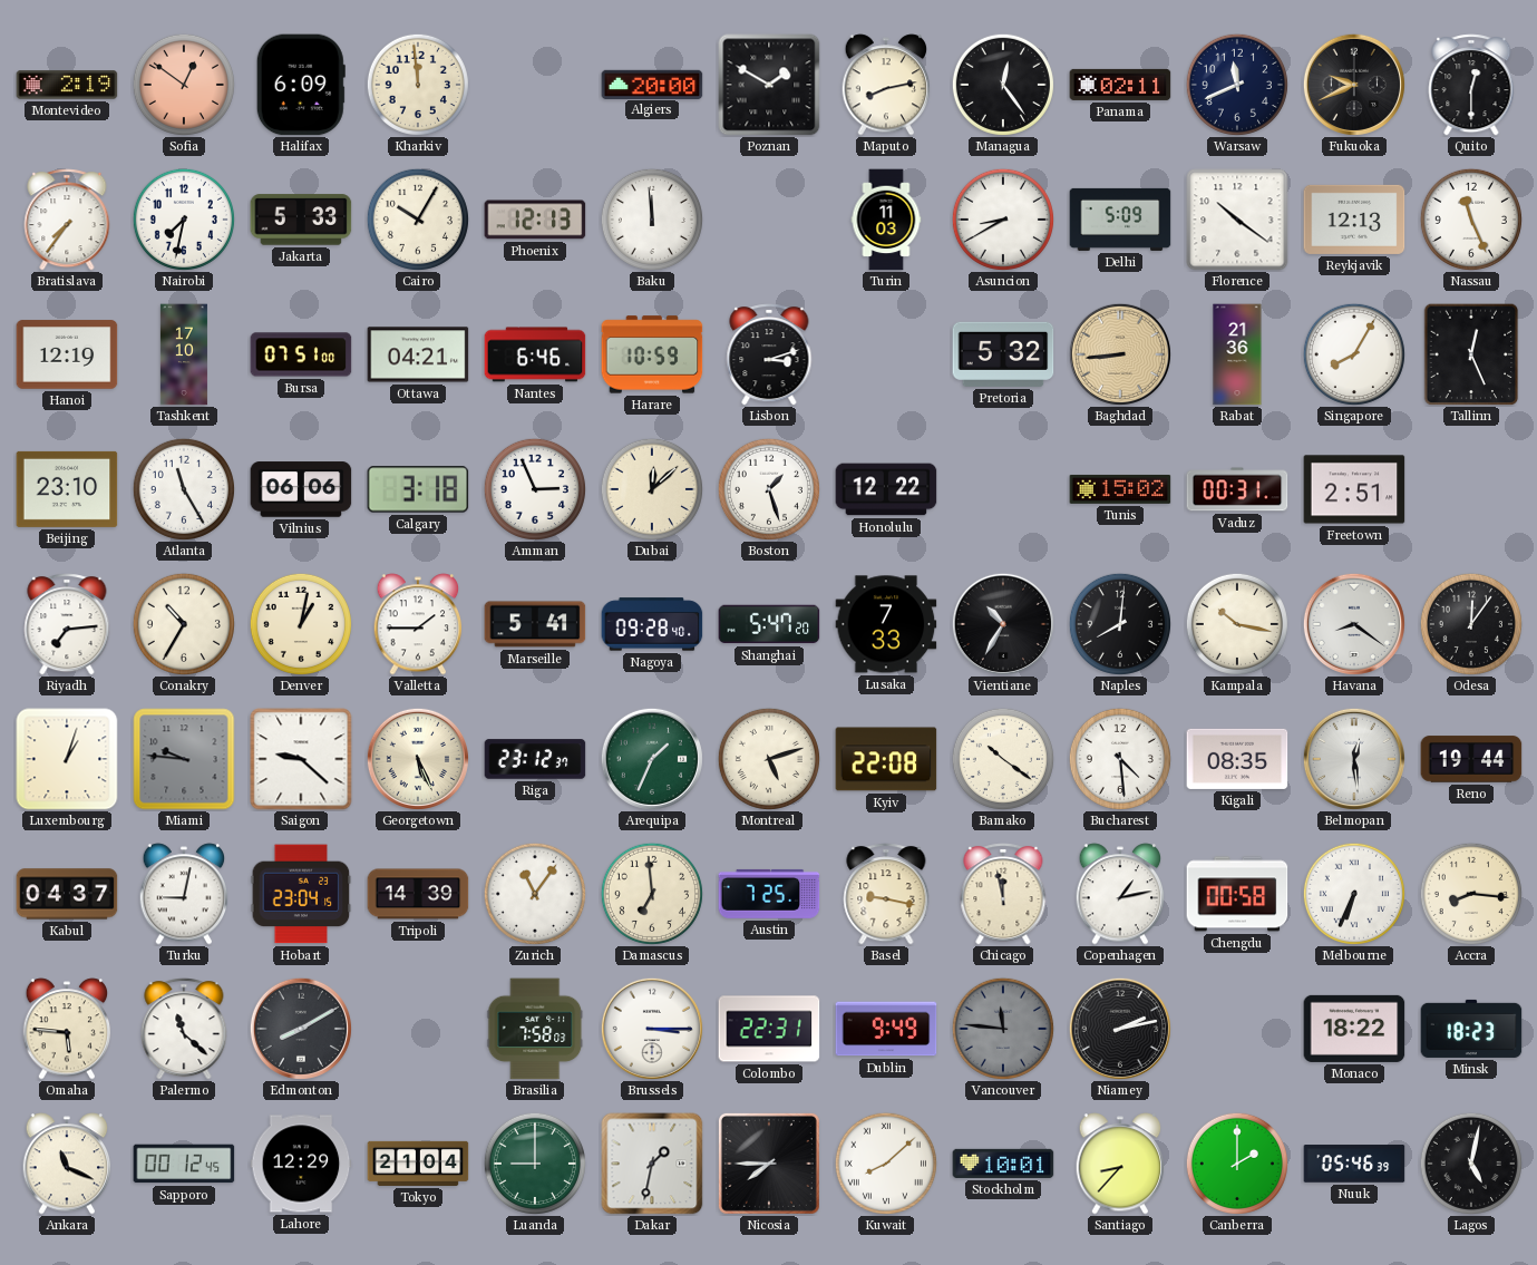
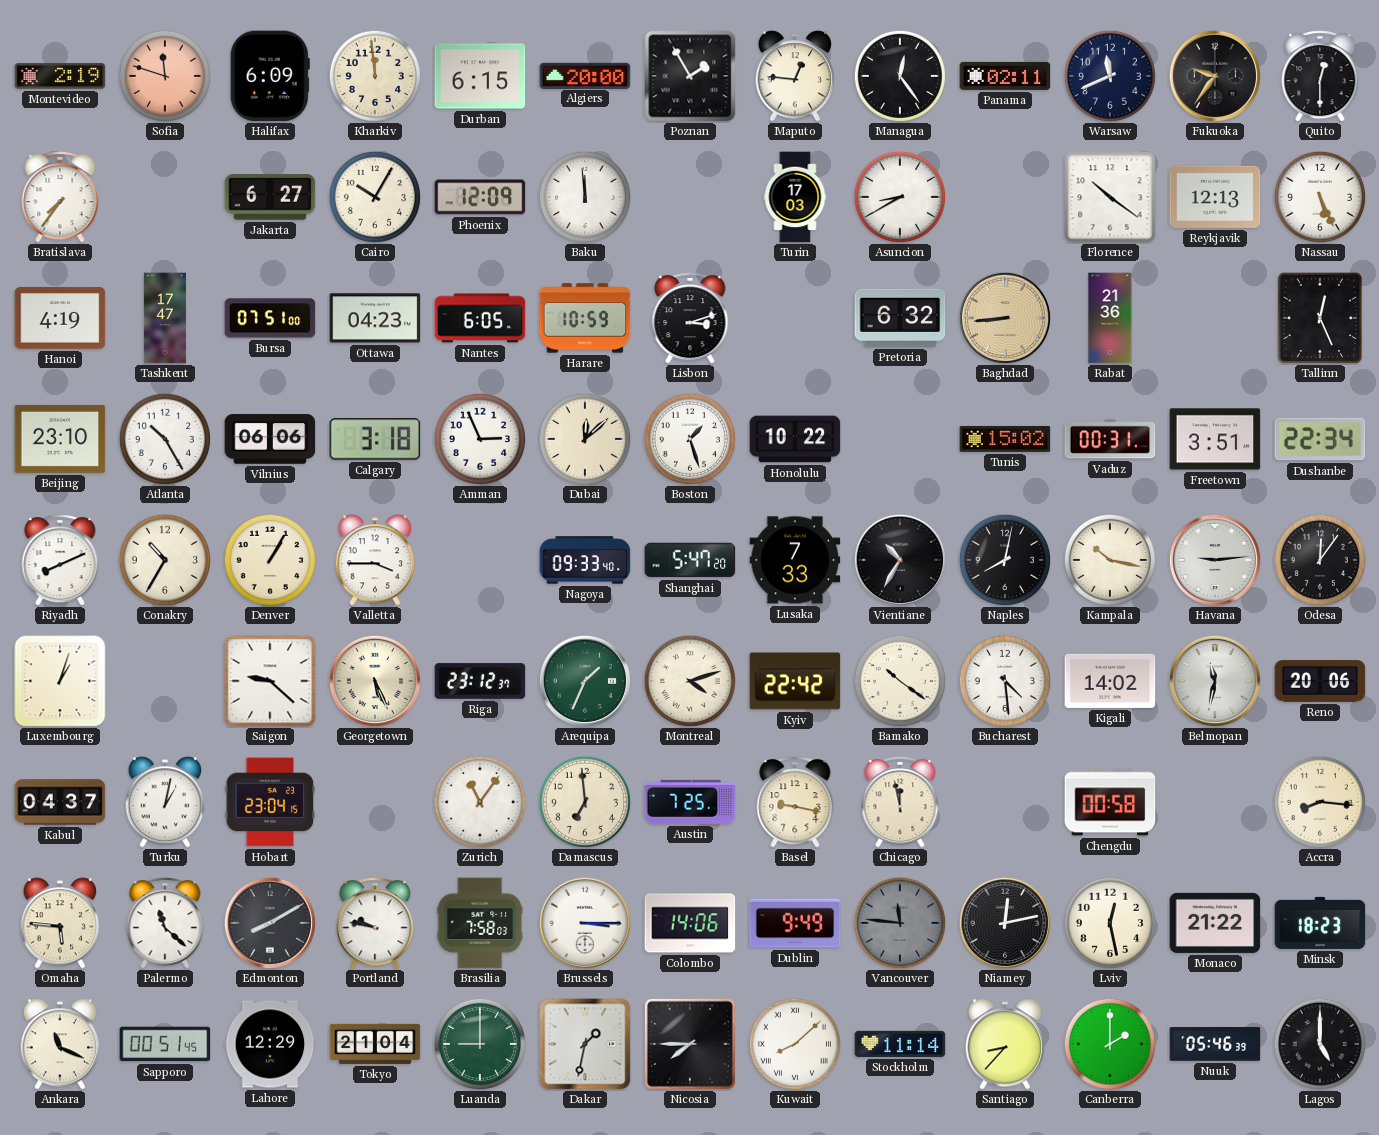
Sofia: 12:51 -> 11:48
Durban: none -> 6:15
Poznan: 1:50 -> 1:55
Maputo: 8:13 -> 12:46
Fukuoka: 9:41 -> 9:36
Nairobi: 7:32 -> none
Jakarta: 5:33 -> 6:27
Phoenix: 12:13 -> 12:09
Turin: 11:03 -> 17:03
Delhi: 5:09 -> none
Nassau: 11:26 -> 5:26
Hanoi: 12:19 -> 4:19
Tashkent: 17:10 -> 17:47
Ottawa: 04:21 -> 04:23
Nantes: 6:46 -> 6:05
Pretoria: 5:32 -> 6:32
Singapore: 8:05 -> none
Atlanta: 11:25 -> 10:25
Honolulu: 12:22 -> 10:22
Freetown: 2:51 -> 3:51
Dushanbe: none -> 22:34
Riyadh: 7:14 -> 8:11
Denver: 1:02 -> 1:05
Valletta: 1:45 -> 3:45
Marseille: 5:41 -> none
Nagoya: 09:28 -> 09:33
Naples: 8:01 -> 8:02
Havana: 8:21 -> 9:14
Miami: 9:46 -> none
Montreal: 5:12 -> 4:12
Kyiv: 22:08 -> 22:42
Kigali: 08:35 -> 14:02
Belmopan: 12:29 -> 11:32
Reno: 19:44 -> 20:06
Turku: 9:02 -> 1:02
Tripoli: 14:39 -> none
Copenhagen: 1:13 -> none
Melbourne: 6:34 -> none
Portland: none -> 9:47
Colombo: 22:31 -> 14:06
Niamey: 2:13 -> 12:13
Lviv: none -> 12:28
Monaco: 18:22 -> 21:22
Sapporo: 00:12 -> 00:51
Stockholm: 10:01 -> 11:14
Lagos: 5:02 -> 5:00
